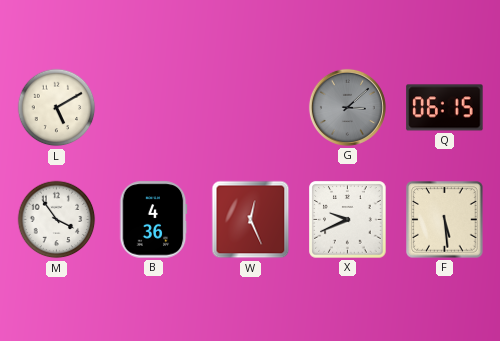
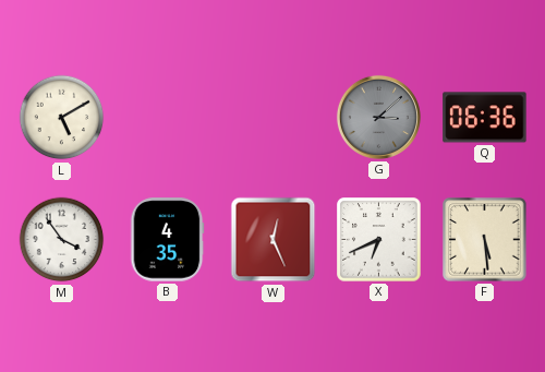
Q: 06:15 -> 06:36
B: 4:36 -> 4:35
X: 9:41 -> 6:41
